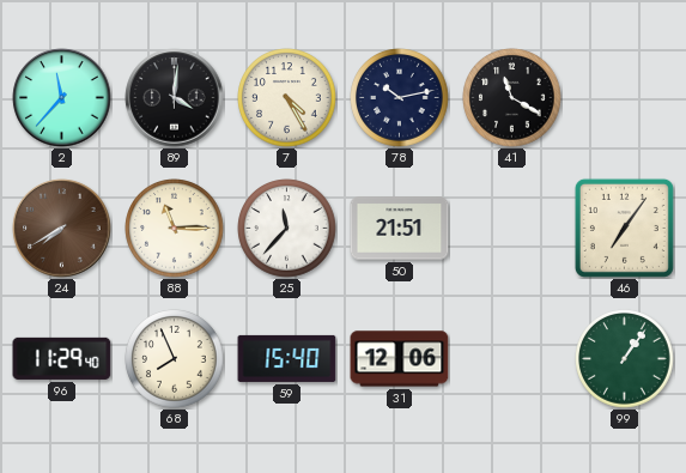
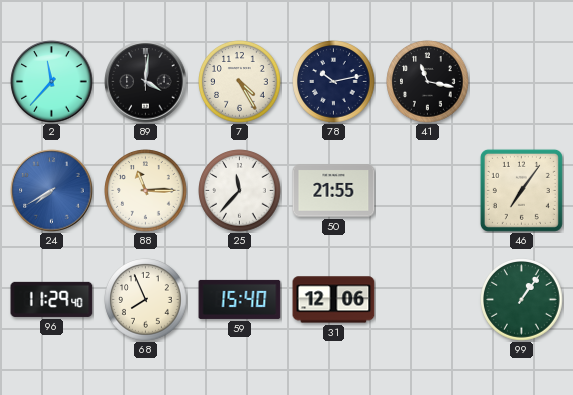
41: 11:20 -> 11:17
24 dial: brown -> blue
50: 21:51 -> 21:55
